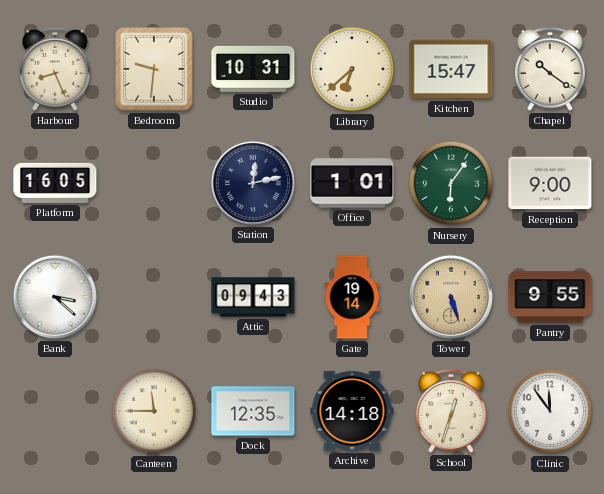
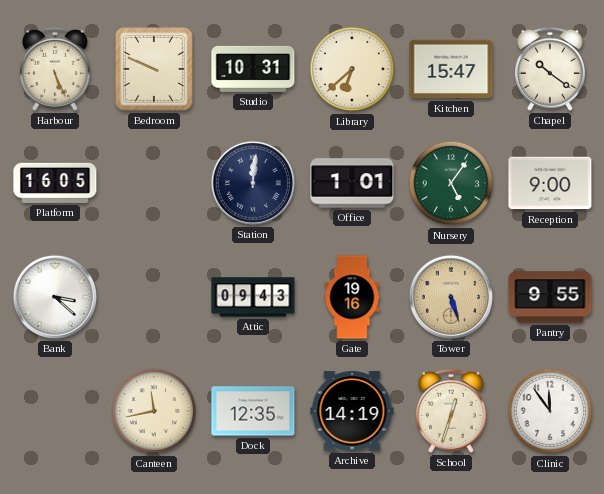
Harbour: 8:26 -> 5:26
Bedroom: 9:31 -> 9:49
Station: 12:13 -> 12:01
Nursery: 6:06 -> 5:06
Gate: 19:14 -> 19:16
Canteen: 11:45 -> 11:43
Archive: 14:18 -> 14:19
